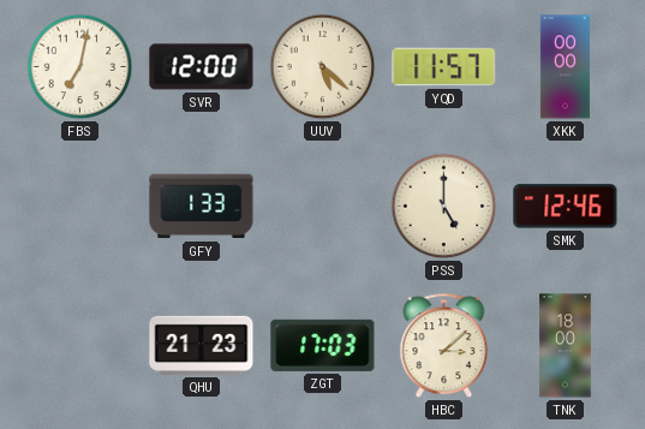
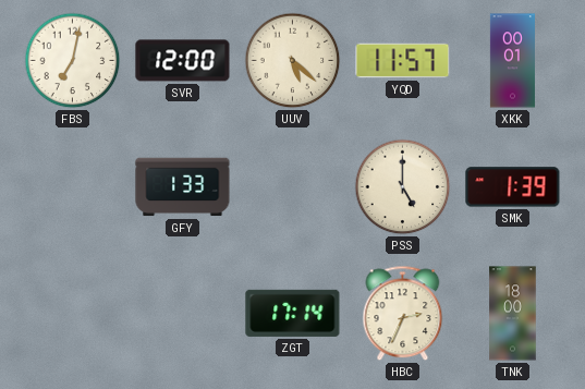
XKK: 00:00 -> 00:01
SMK: 12:46 -> 1:39
QHU: 21:23 -> none
ZGT: 17:03 -> 17:14
HBC: 3:08 -> 2:34
